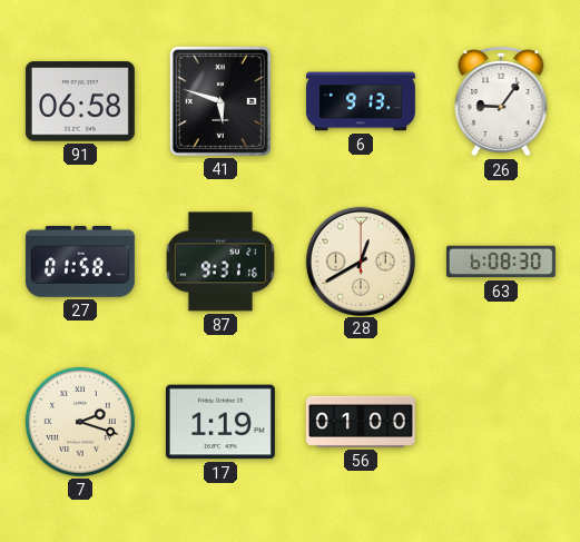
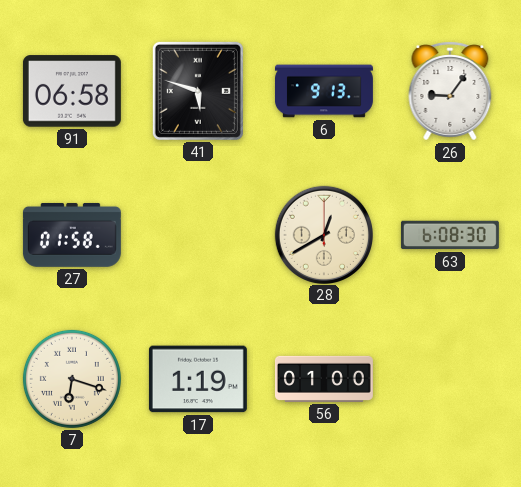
87: 9:31 -> none
7: 2:18 -> 6:18
